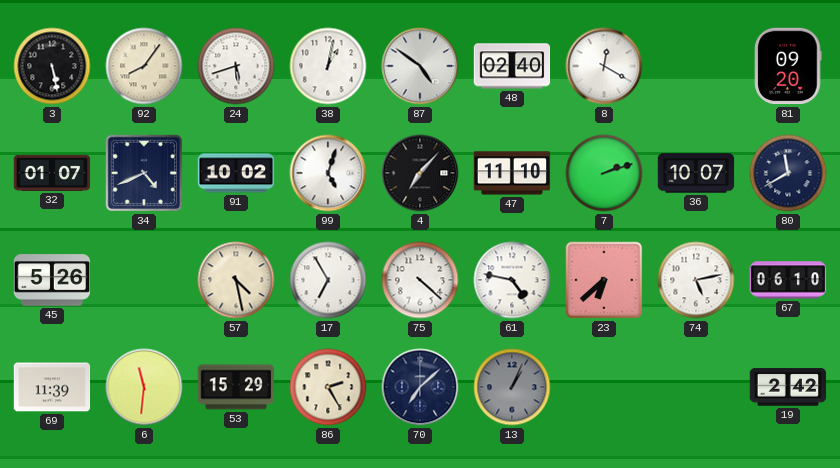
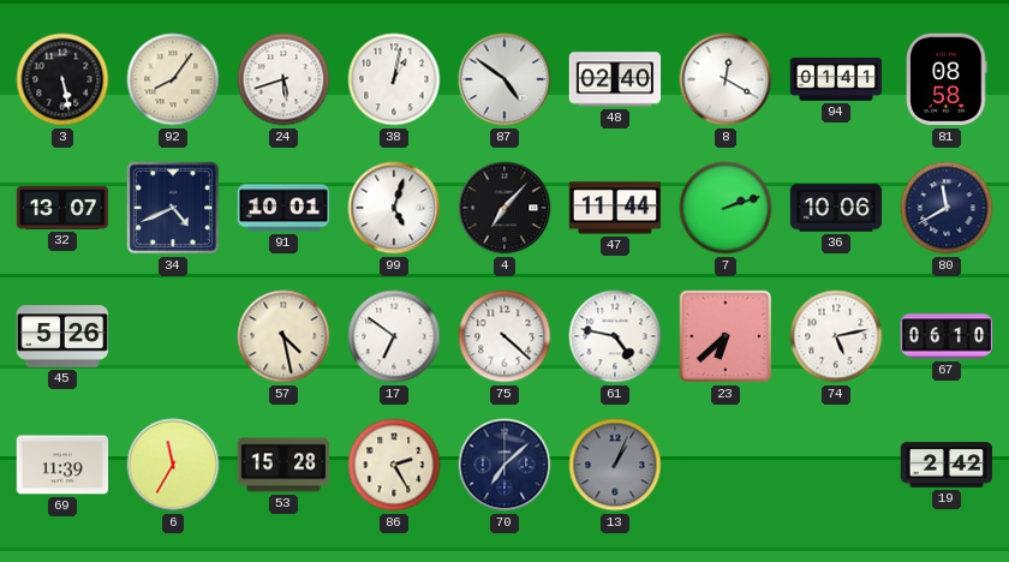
94: none -> 01:41
81: 09:20 -> 08:58
32: 01:07 -> 13:07
91: 10:02 -> 10:01
47: 11:10 -> 11:44
36: 10:07 -> 10:06
17: 6:55 -> 6:51
6: 11:31 -> 11:35
53: 15:29 -> 15:28
